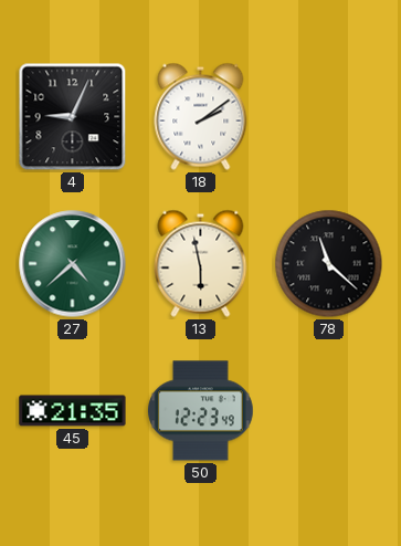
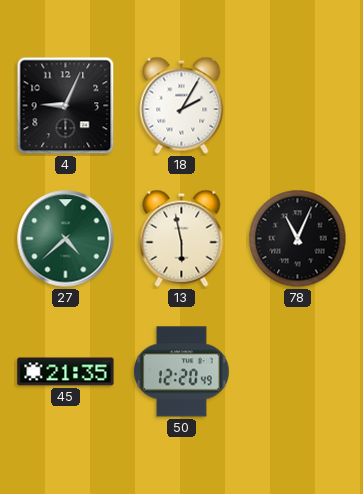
18: 2:09 -> 2:05
78: 11:22 -> 11:04
50: 12:23 -> 12:20
